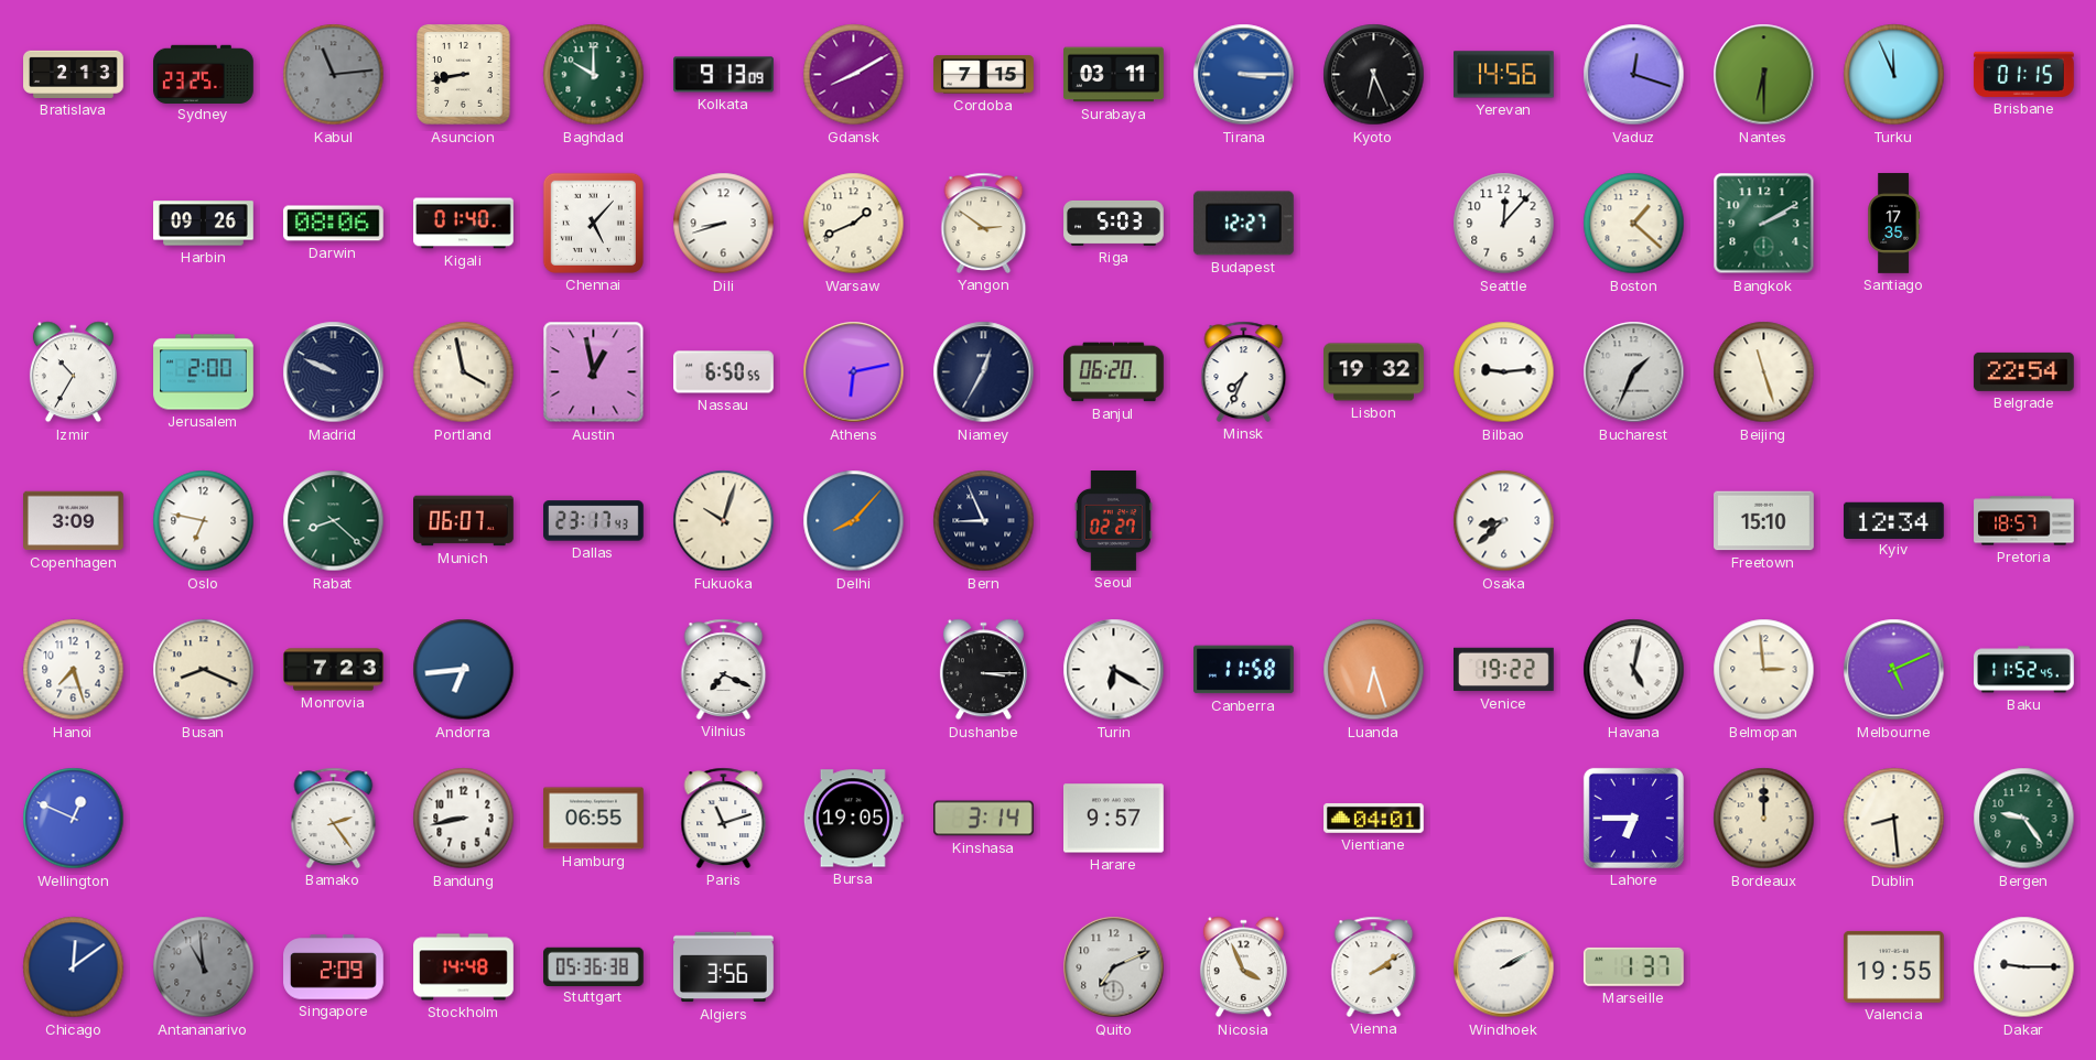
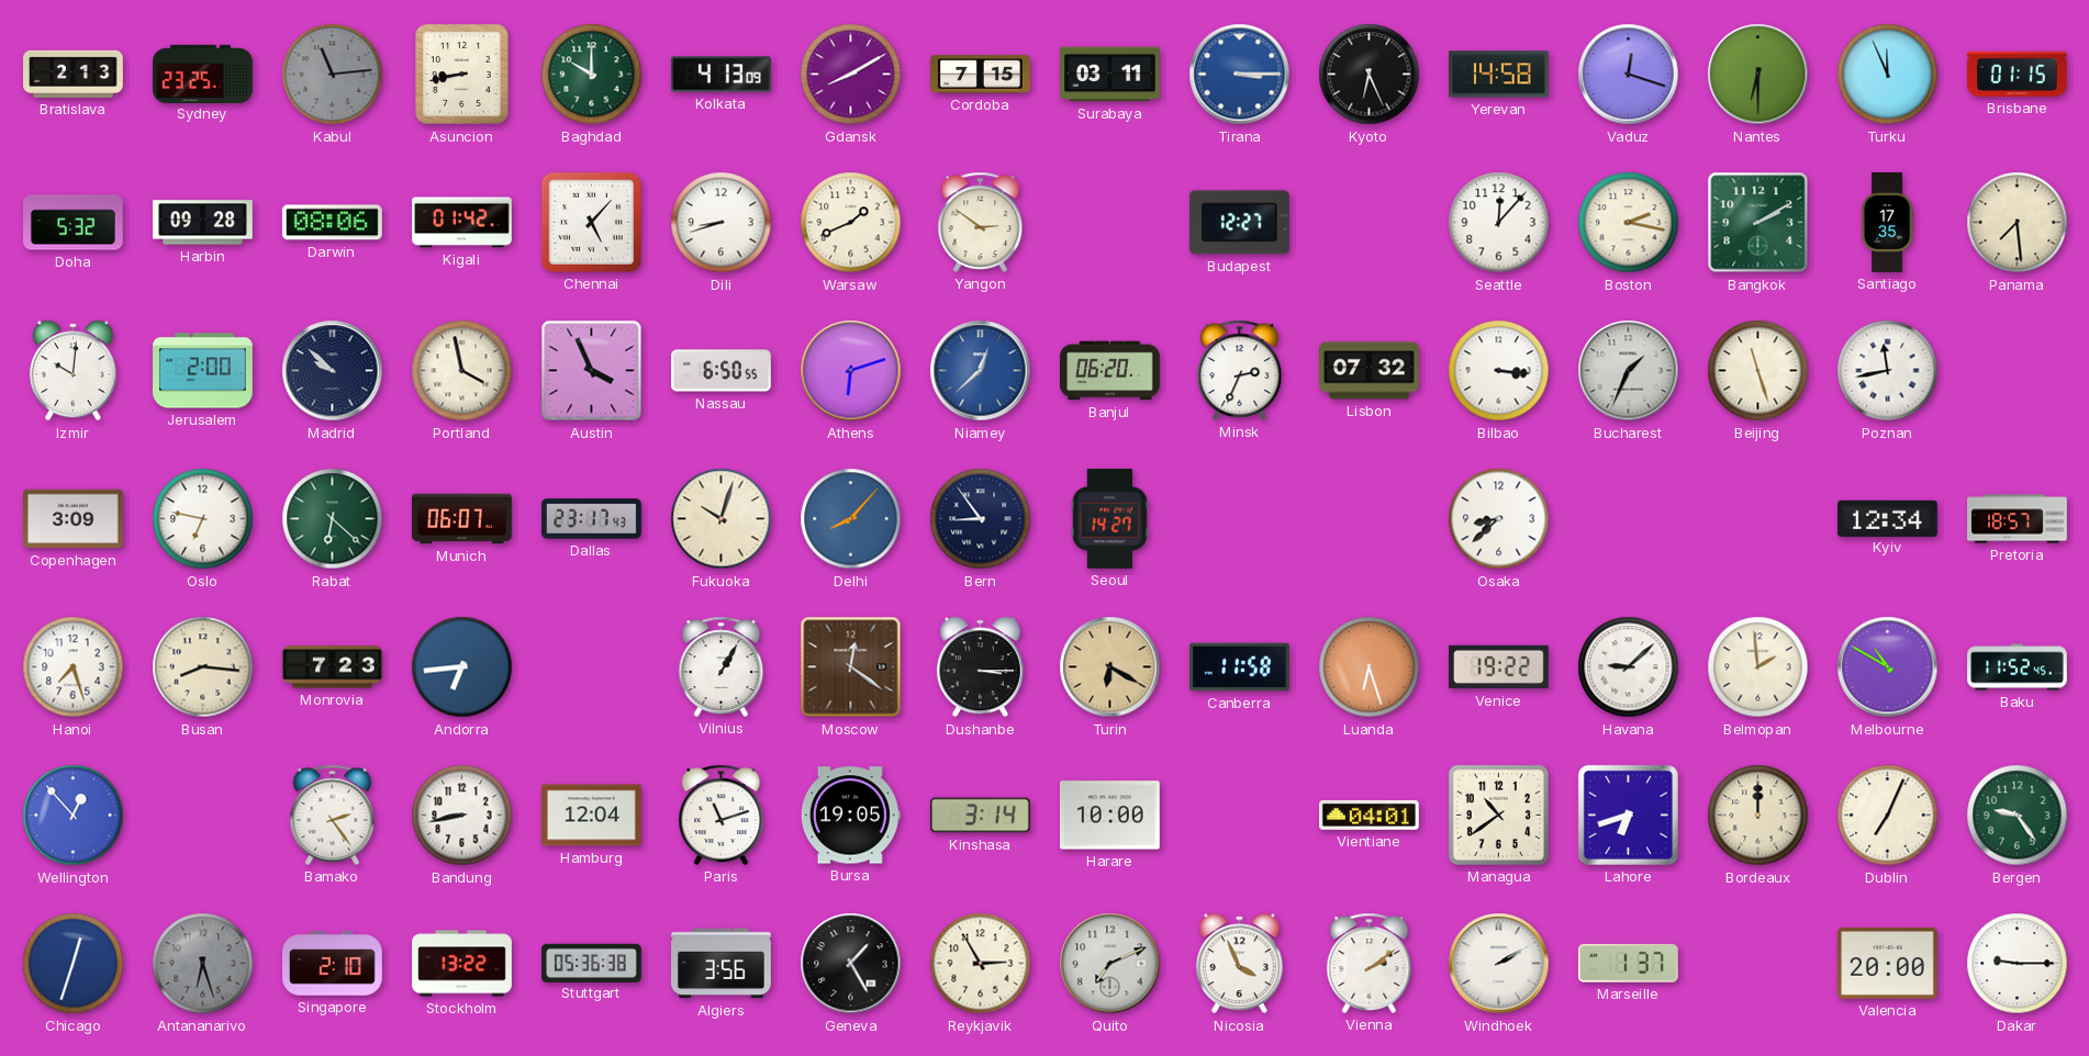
Kolkata: 9:13 -> 4:13
Yerevan: 14:56 -> 14:58
Doha: none -> 5:32
Harbin: 09:26 -> 09:28
Kigali: 01:40 -> 01:42
Riga: 5:03 -> none
Boston: 1:22 -> 2:17
Panama: none -> 7:29
Izmir: 10:35 -> 10:01
Madrid: 9:49 -> 9:52
Austin: 12:58 -> 3:56
Athens: 6:13 -> 6:12
Niamey: 12:35 -> 12:38
Niamey dial: navy -> blue
Minsk: 7:34 -> 2:34
Lisbon: 19:32 -> 07:32
Bilbao: 9:14 -> 3:16
Poznan: none -> 11:43
Belgrade: 22:54 -> none
Rabat: 8:22 -> 6:22
Bern: 8:56 -> 8:54
Seoul: 02:27 -> 14:27
Freetown: 15:10 -> none
Busan: 8:19 -> 8:16
Vilnius: 7:19 -> 1:05
Moscow: none -> 12:21
Turin dial: white -> champagne
Havana: 5:02 -> 9:08
Belmopan: 2:59 -> 1:59
Melbourne: 5:11 -> 10:50
Wellington: 12:49 -> 12:53
Hamburg: 06:55 -> 12:04
Harare: 9:57 -> 10:00
Managua: none -> 10:39
Lahore: 6:45 -> 6:42
Dublin: 8:29 -> 7:04
Chicago: 12:09 -> 12:33
Antananarivo: 10:59 -> 6:27
Singapore: 2:09 -> 2:10
Stockholm: 14:48 -> 13:22
Geneva: none -> 1:25
Reykjavik: none -> 2:55
Valencia: 19:55 -> 20:00
